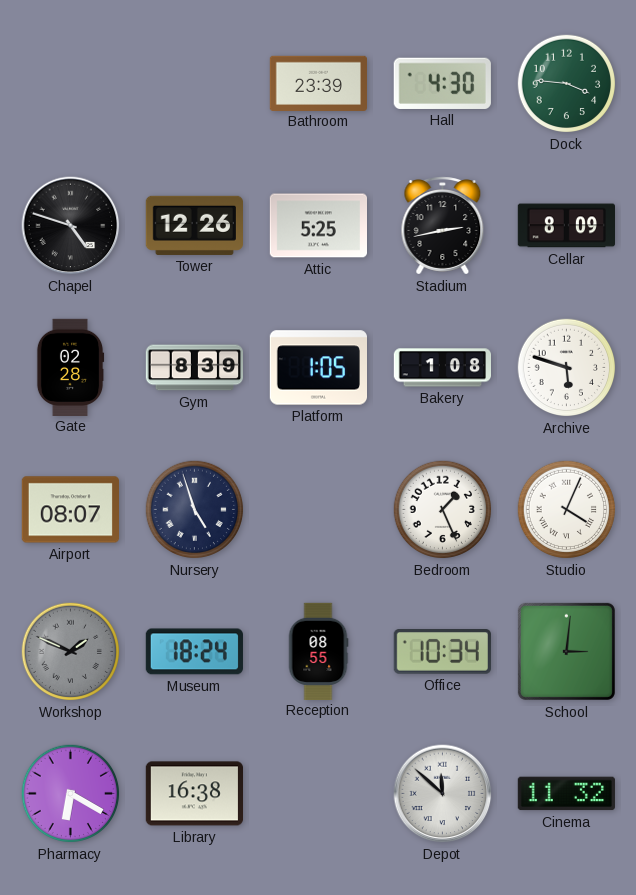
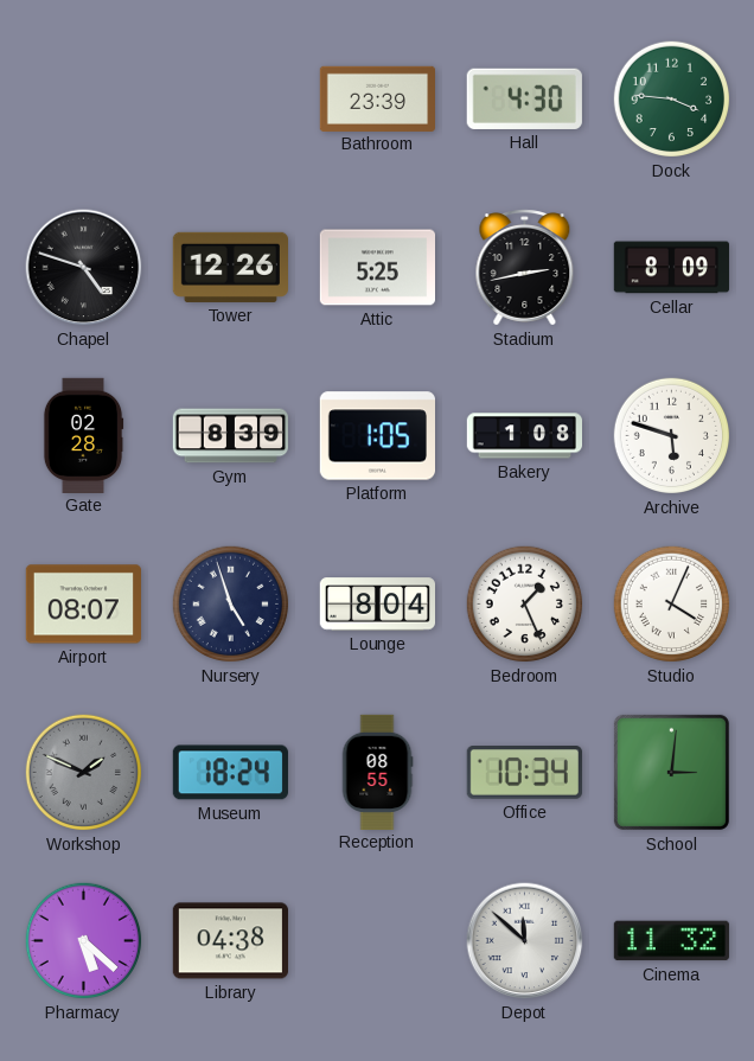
Lounge: none -> 8:04
Pharmacy: 6:20 -> 5:22
Library: 16:38 -> 04:38
